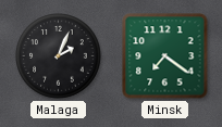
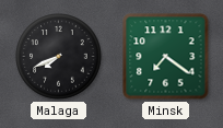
Malaga: 2:04 -> 7:41
